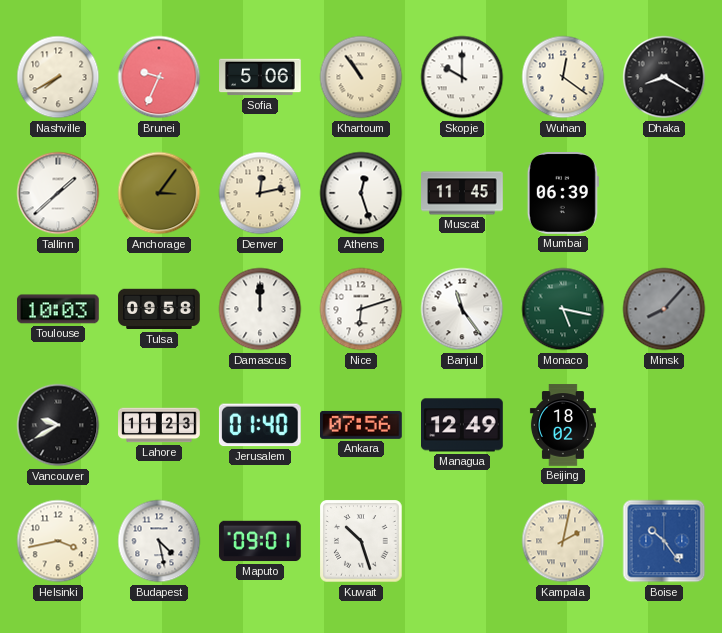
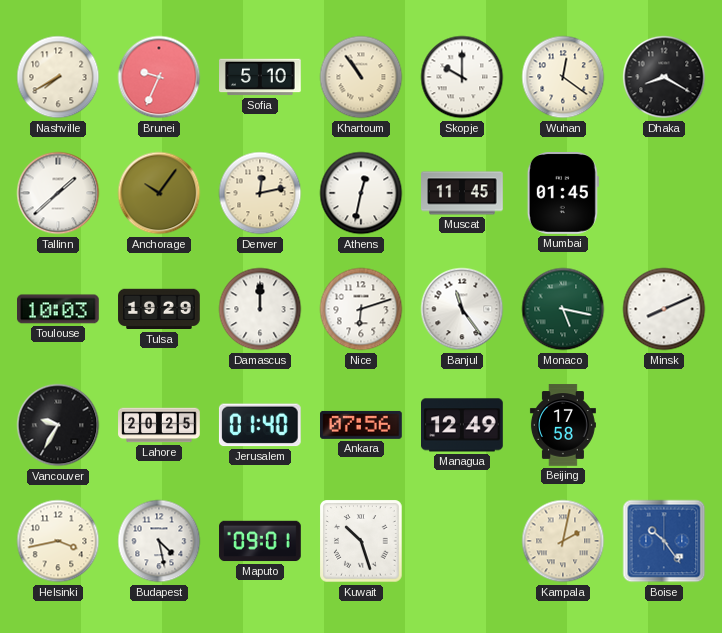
Sofia: 5:06 -> 5:10
Anchorage: 3:06 -> 10:06
Athens: 12:27 -> 12:32
Mumbai: 06:39 -> 01:45
Tulsa: 09:58 -> 19:29
Minsk: 8:07 -> 8:11
Minsk dial: grey -> white
Vancouver: 9:40 -> 9:35
Lahore: 11:23 -> 20:25
Beijing: 18:02 -> 17:58
